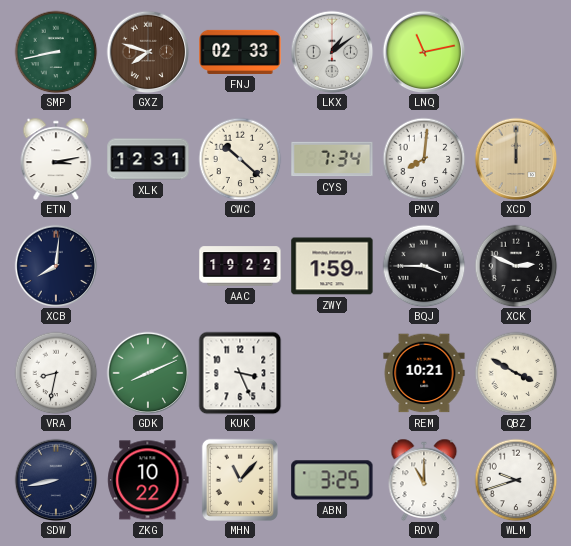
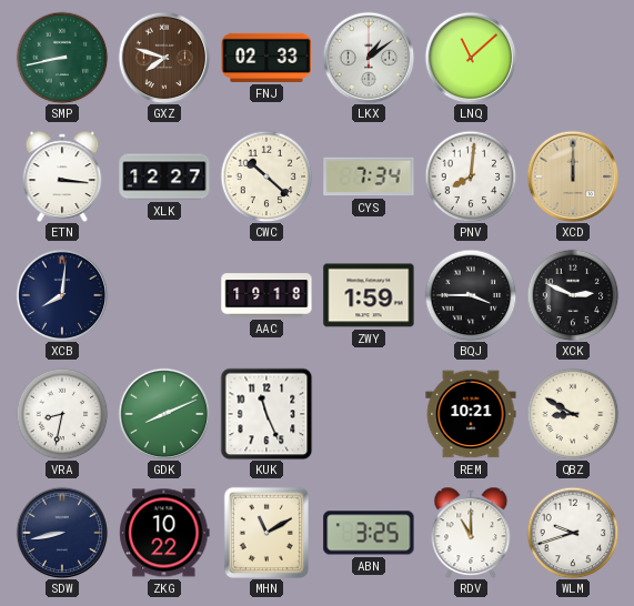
LNQ: 11:13 -> 11:08
ETN: 3:13 -> 3:16
XLK: 12:31 -> 12:27
AAC: 19:22 -> 19:18
KUK: 3:26 -> 11:26
QBZ: 3:50 -> 8:50
MHN: 11:07 -> 11:10
